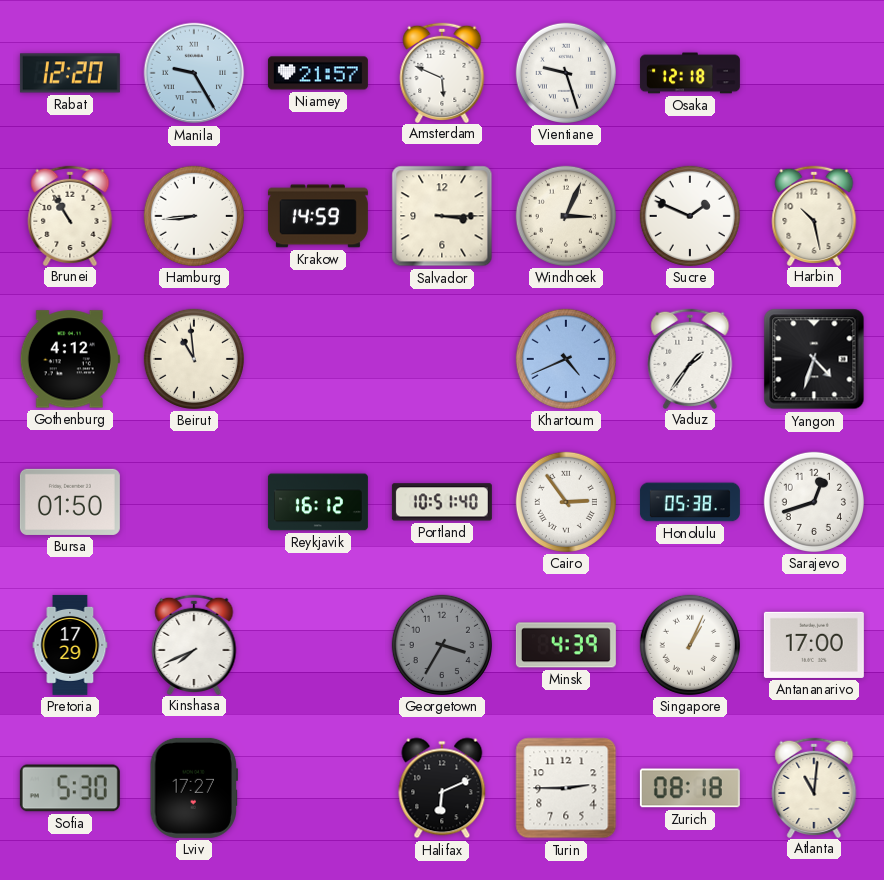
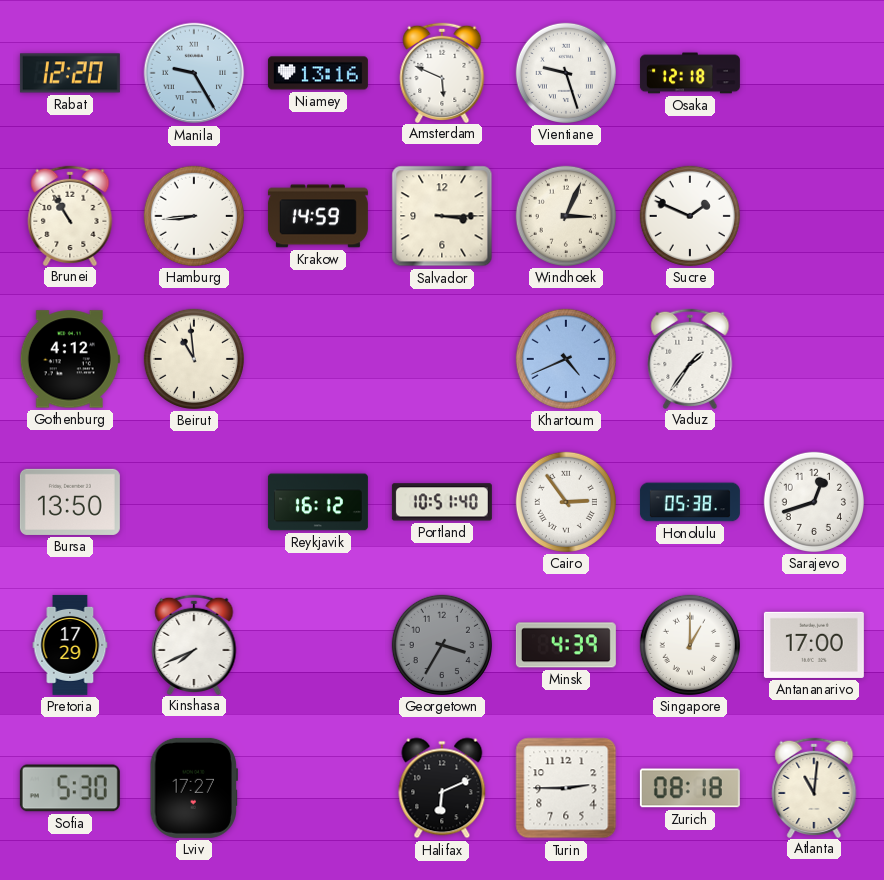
Niamey: 21:57 -> 13:16
Harbin: 10:28 -> none
Yangon: 4:33 -> none
Bursa: 01:50 -> 13:50
Singapore: 1:04 -> 1:00
